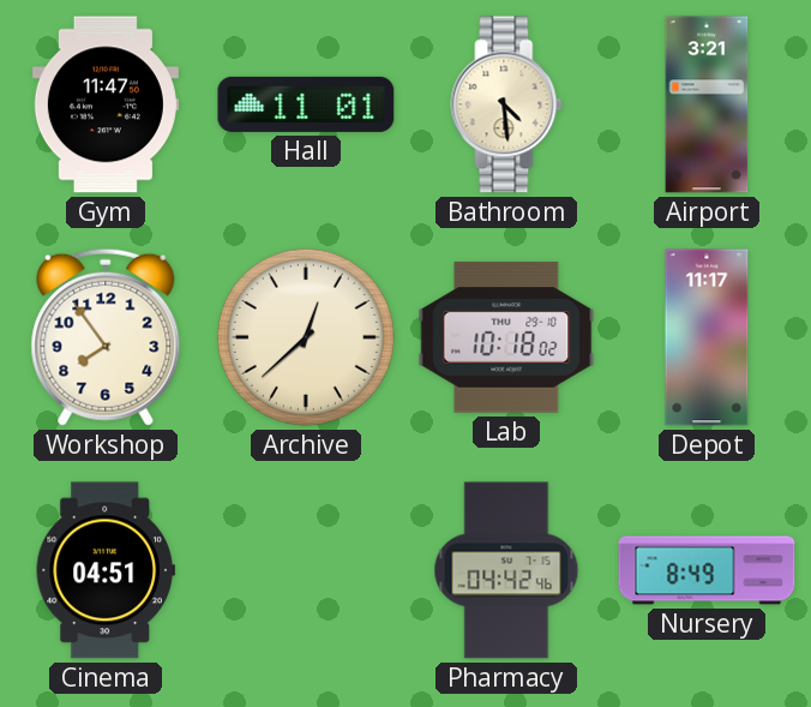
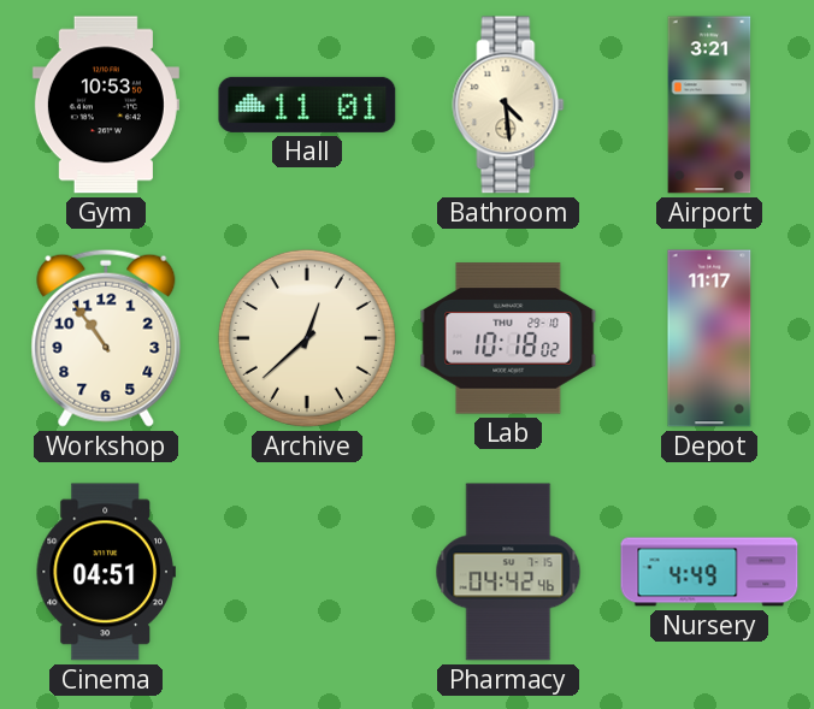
Gym: 11:47 -> 10:53
Workshop: 7:54 -> 10:54
Nursery: 8:49 -> 4:49
